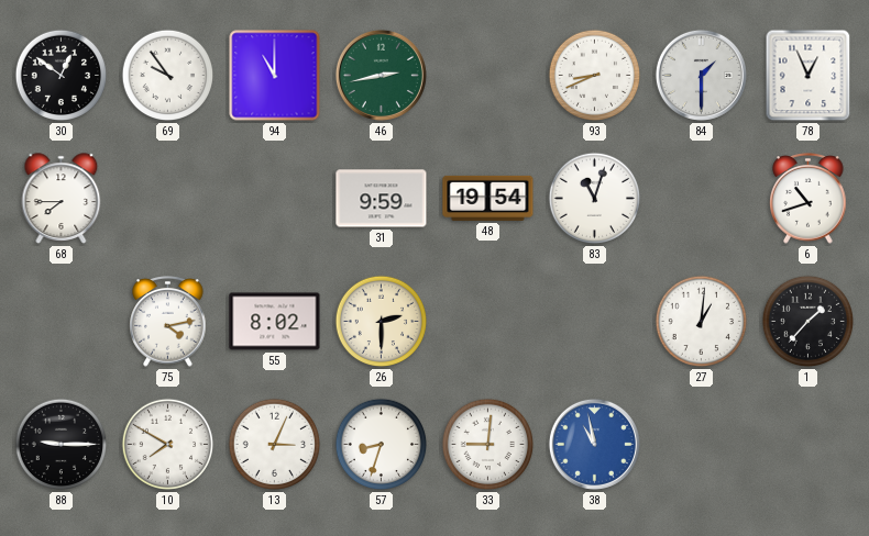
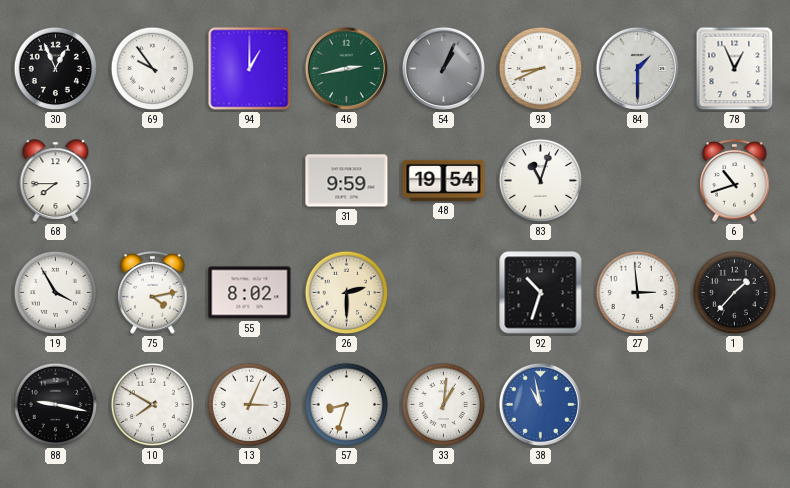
30: 12:51 -> 12:56
94: 11:00 -> 1:00
54: none -> 1:04
19: none -> 3:55
92: none -> 10:33
27: 1:01 -> 2:59
88: 9:15 -> 9:17
33: 9:01 -> 1:01
